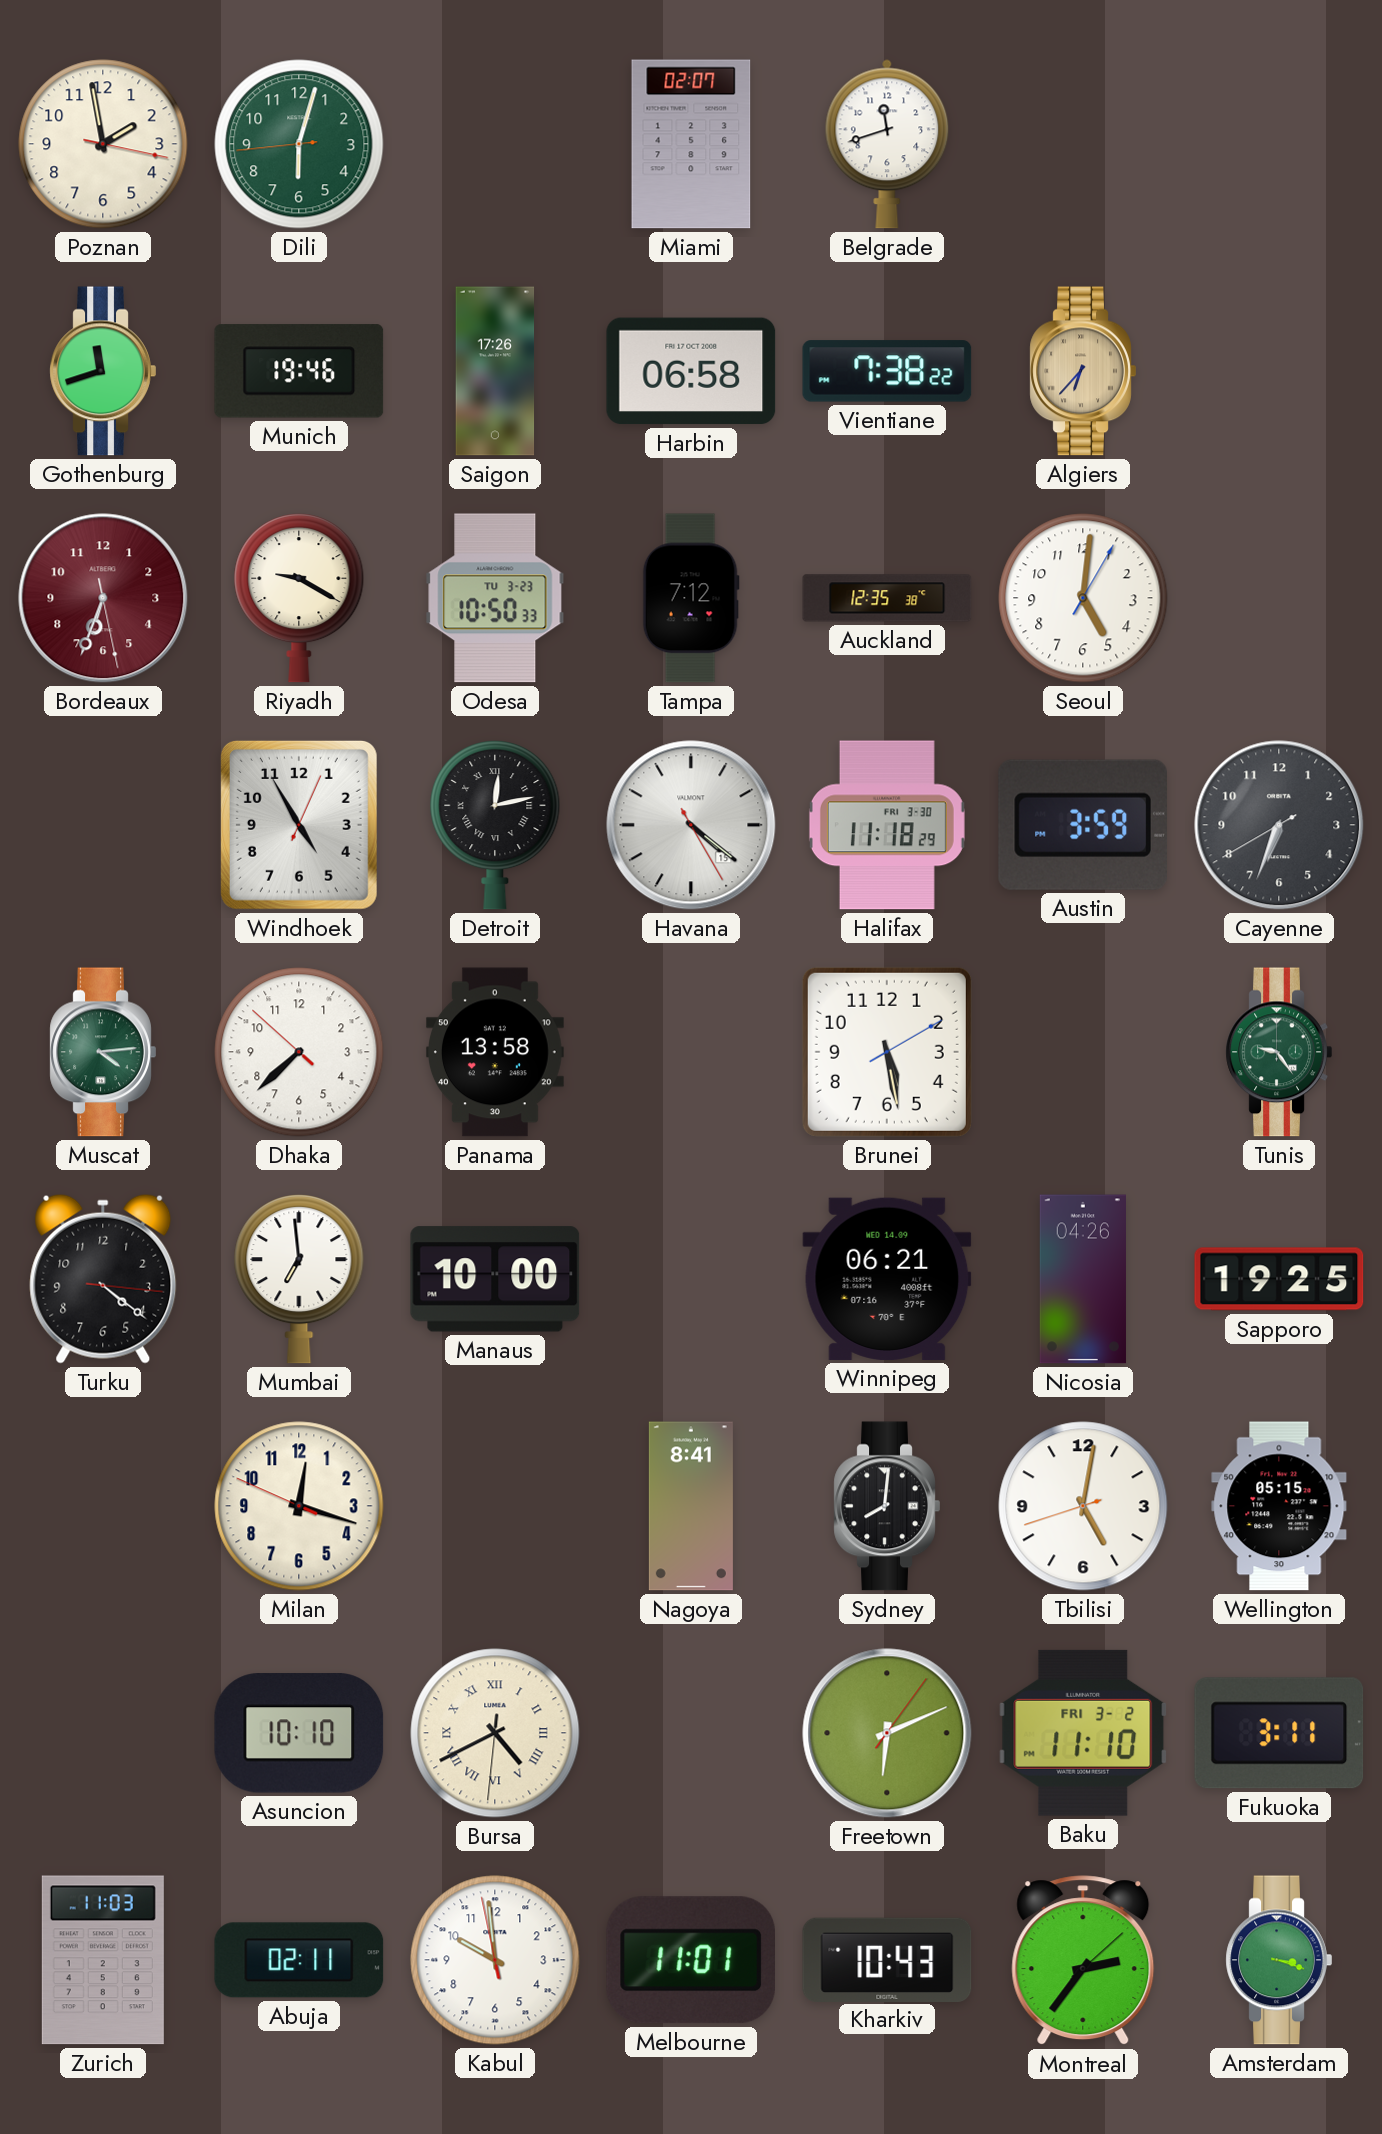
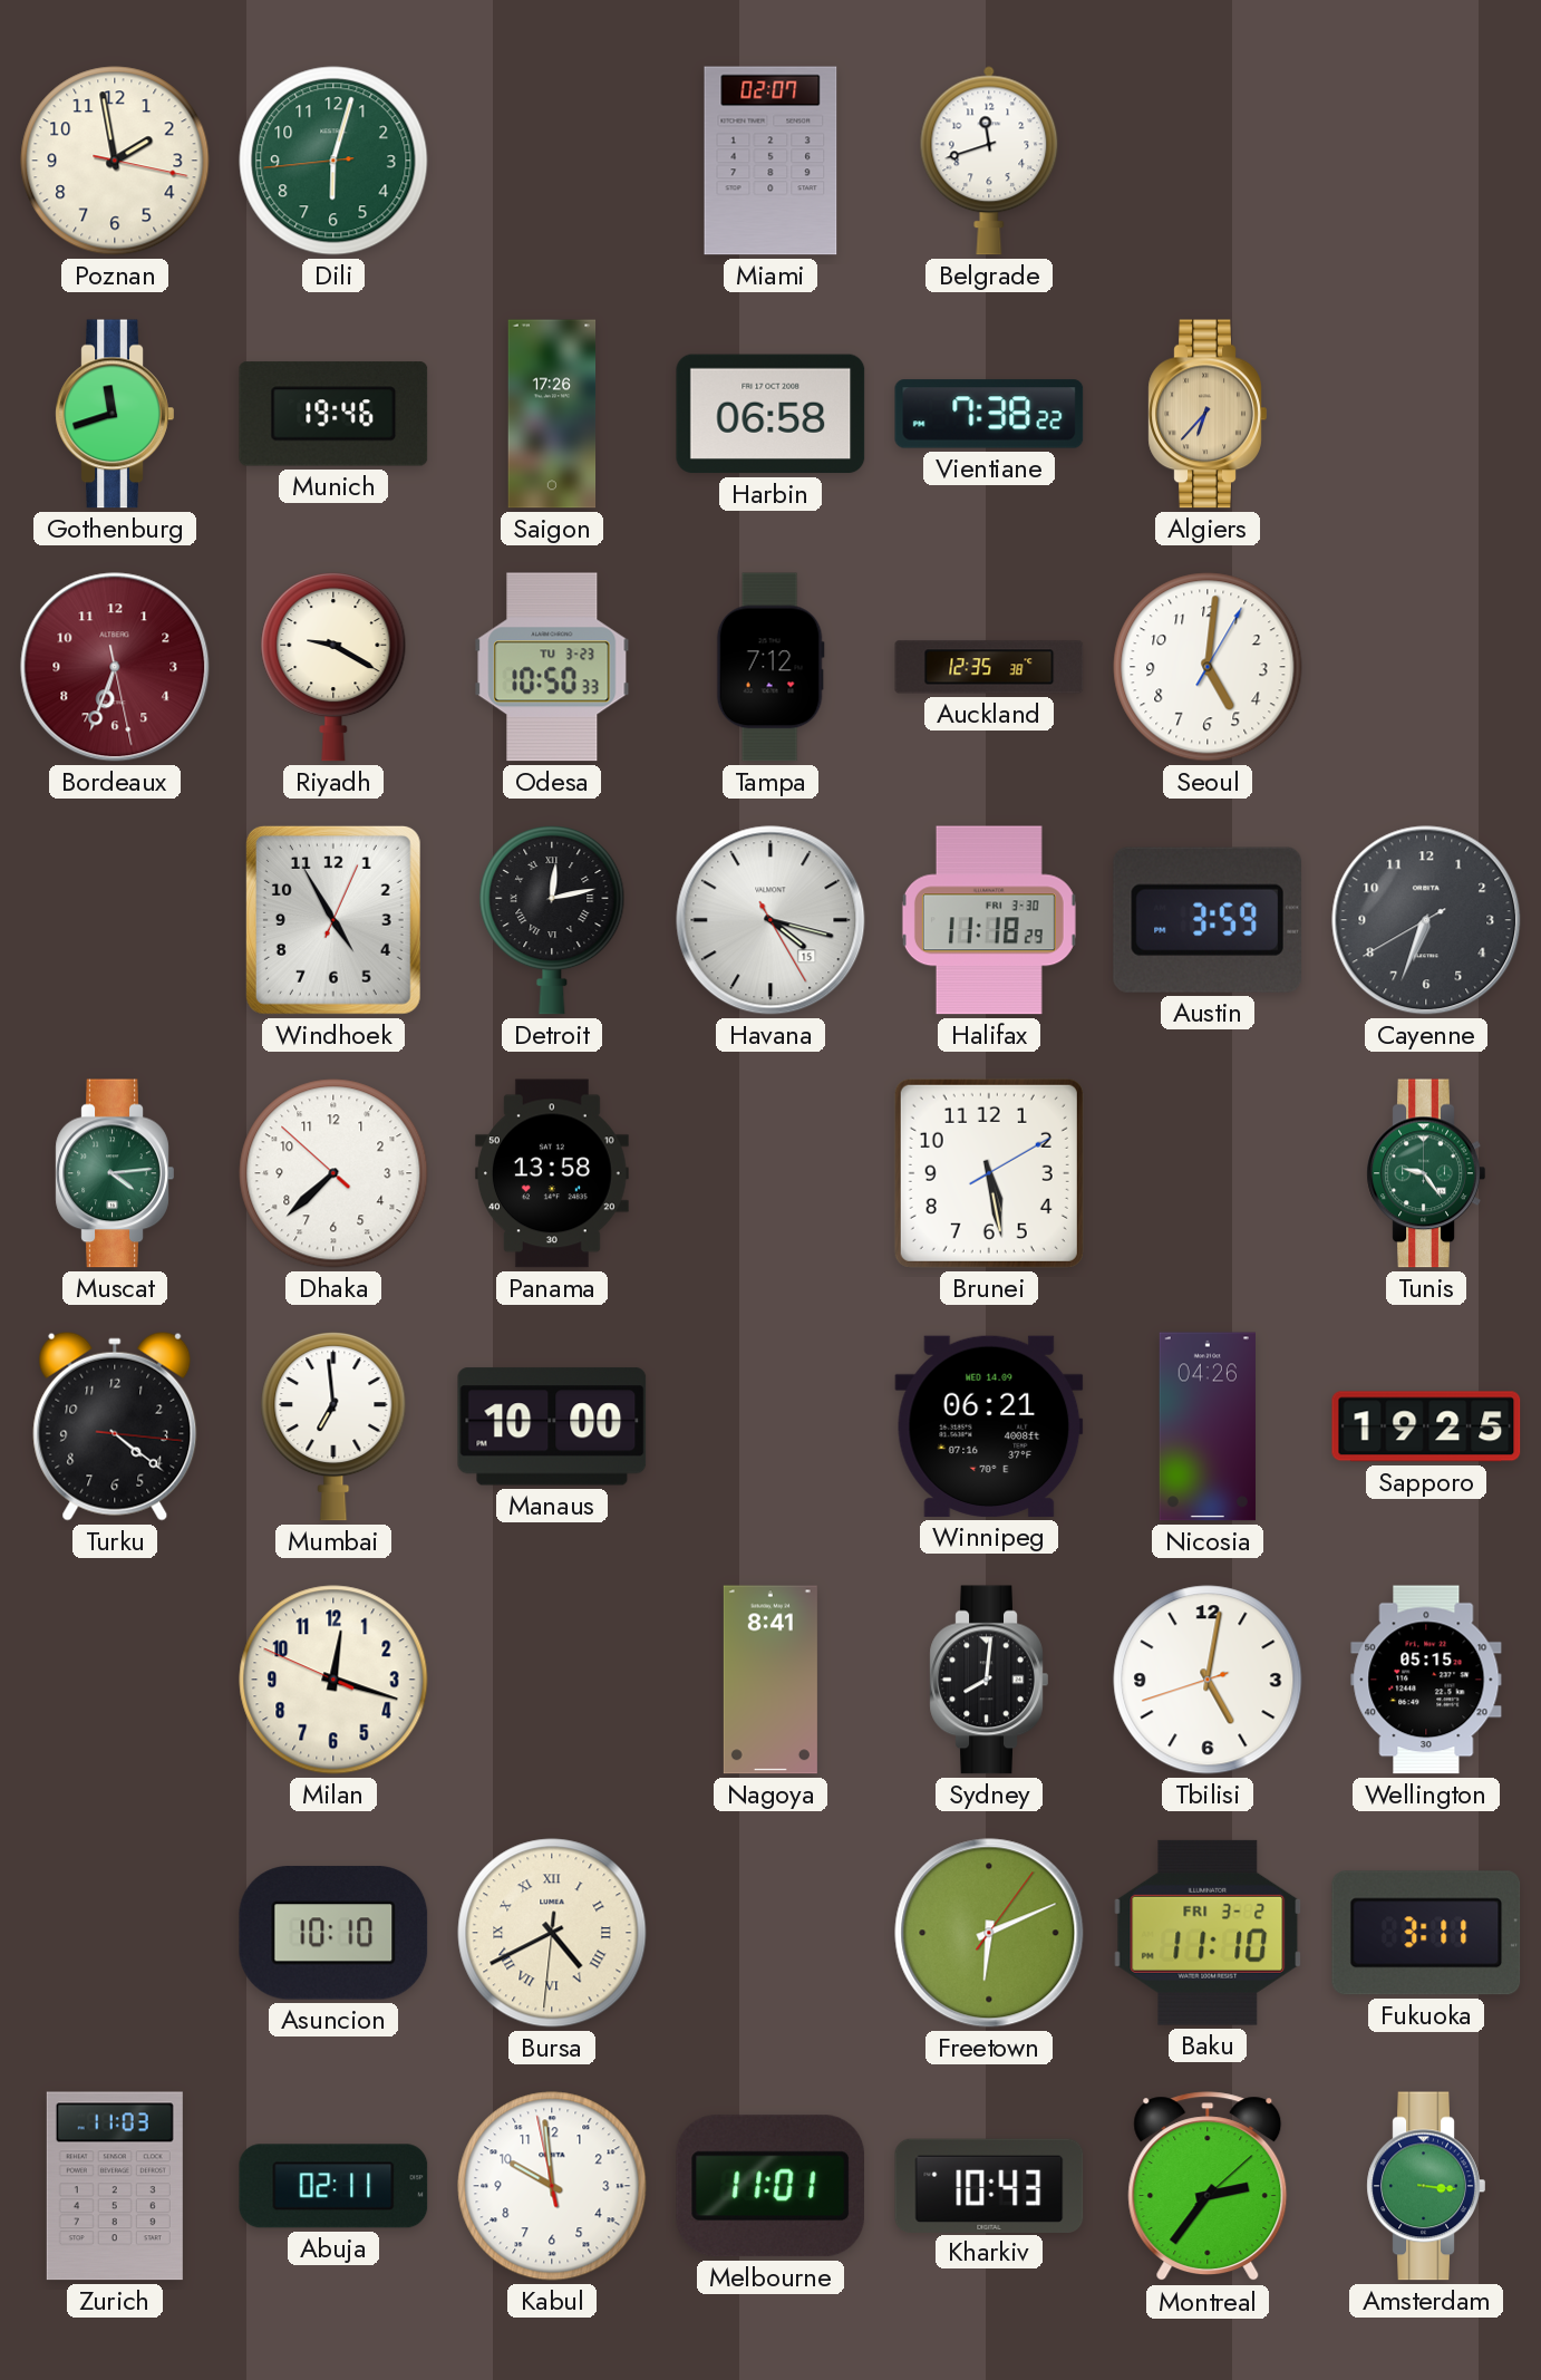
Havana: 4:21 -> 4:17
Amsterdam: 3:18 -> 3:16
